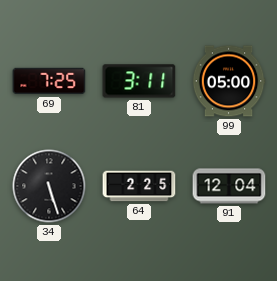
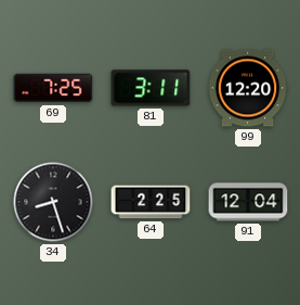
99: 05:00 -> 12:20
34: 5:27 -> 8:27
